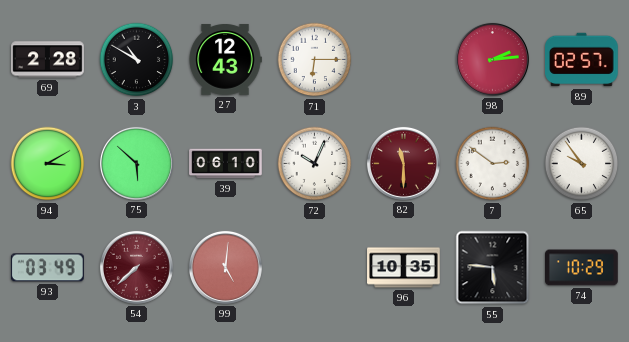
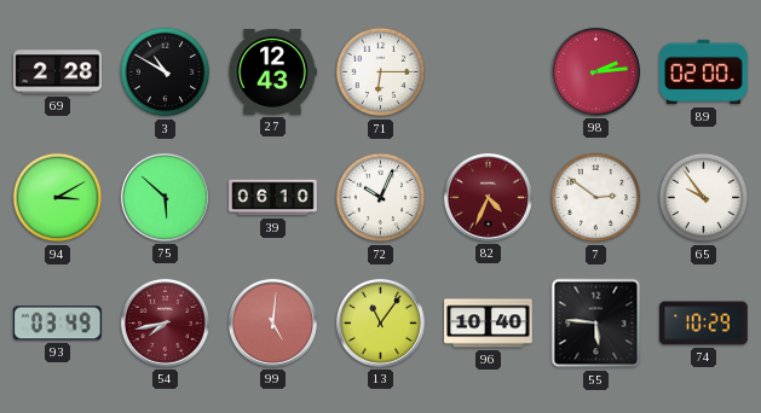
89: 02:57 -> 02:00
82: 11:30 -> 4:34
54: 7:38 -> 7:43
13: none -> 11:06
96: 10:35 -> 10:40
